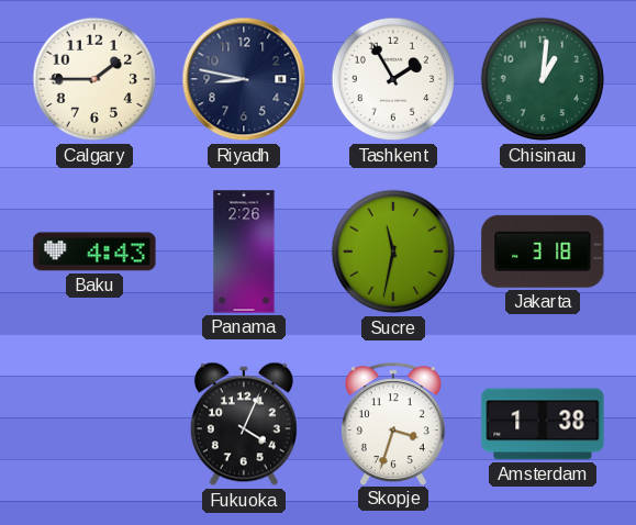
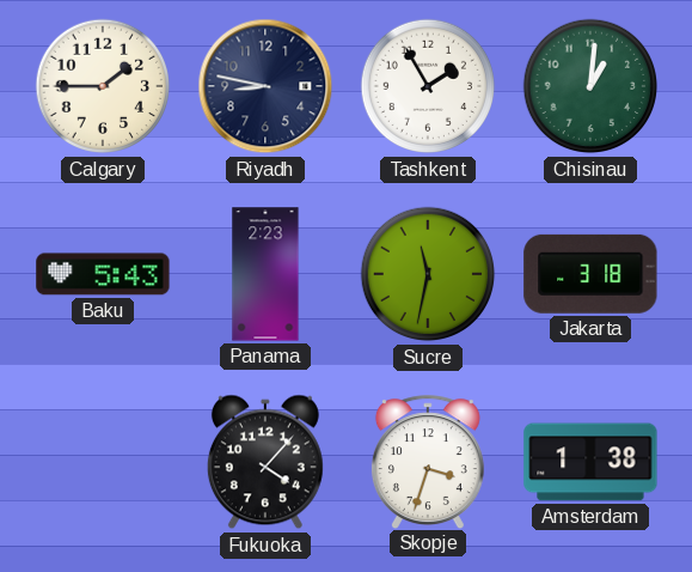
Baku: 4:43 -> 5:43
Panama: 2:26 -> 2:23
Fukuoka: 4:04 -> 4:07
